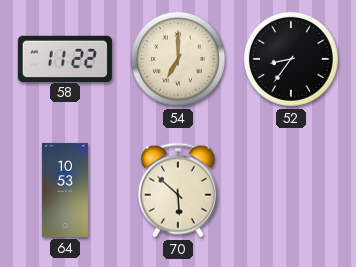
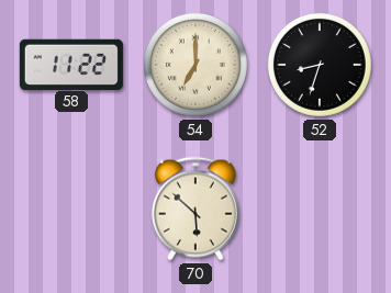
52: 8:36 -> 8:33
64: 10:53 -> none
